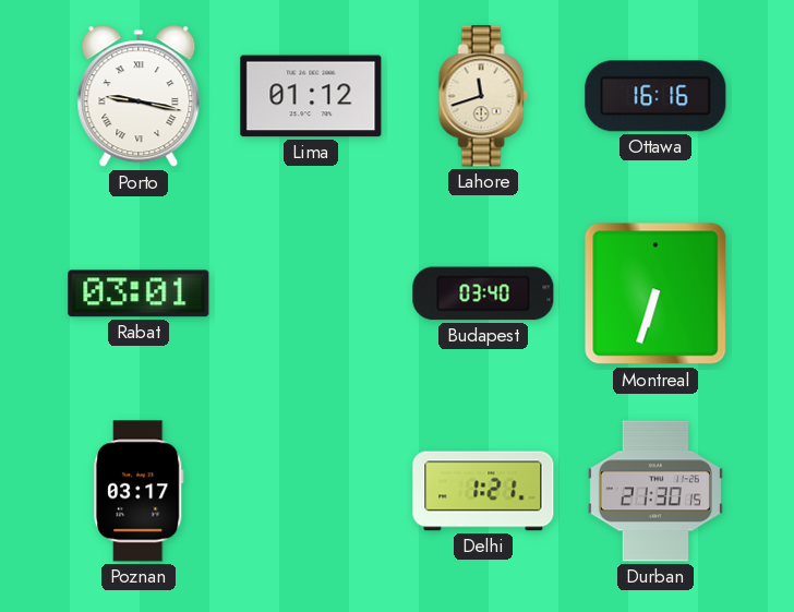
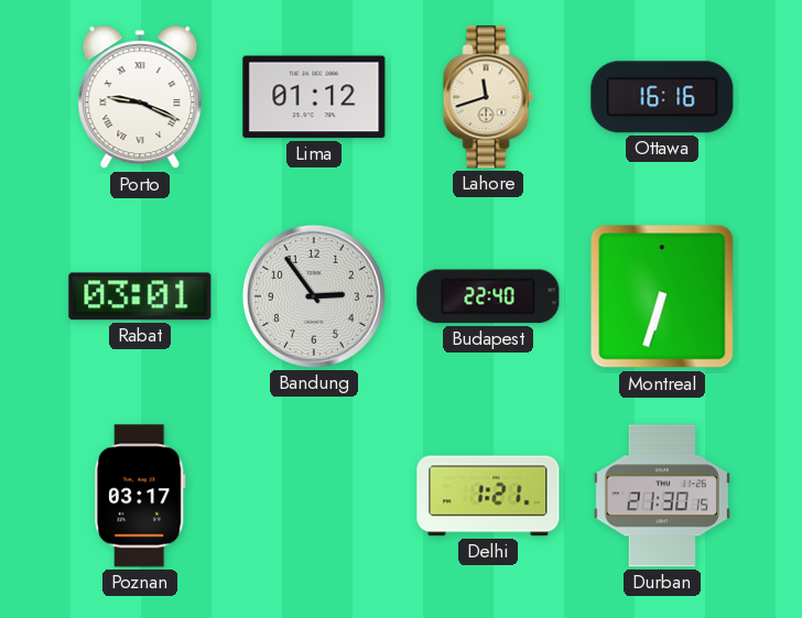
Porto: 9:17 -> 9:19
Bandung: none -> 2:54
Budapest: 03:40 -> 22:40
